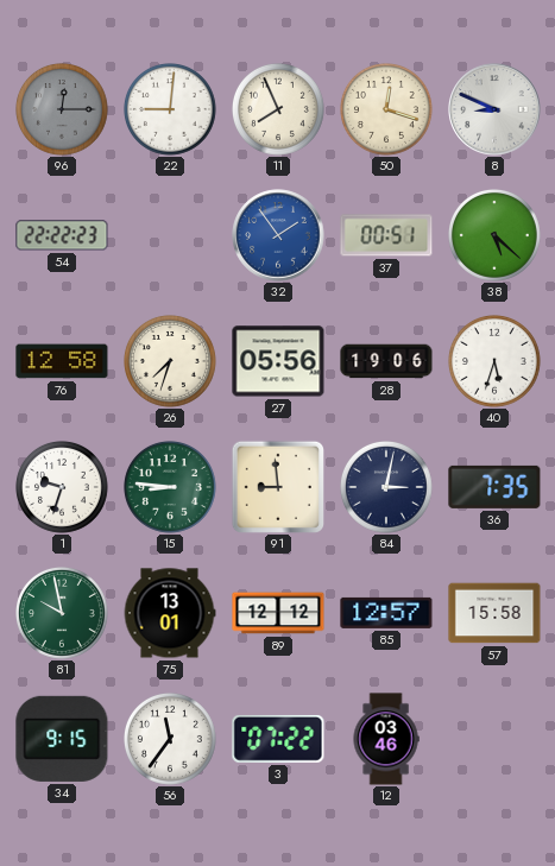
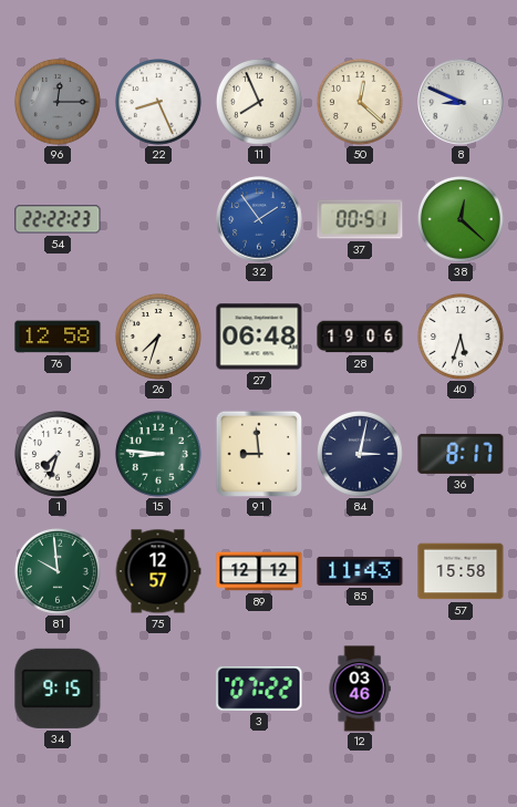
22: 9:01 -> 8:26
50: 12:18 -> 12:22
38: 5:22 -> 12:22
27: 05:56 -> 06:48
1: 9:33 -> 7:33
36: 7:35 -> 8:17
81: 9:58 -> 9:59
75: 13:01 -> 12:57
85: 12:57 -> 11:43
56: 11:36 -> none
